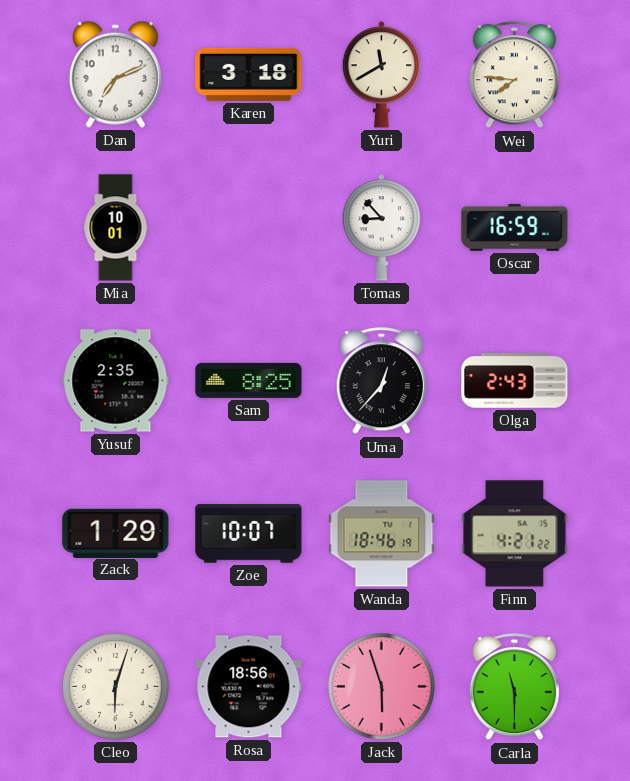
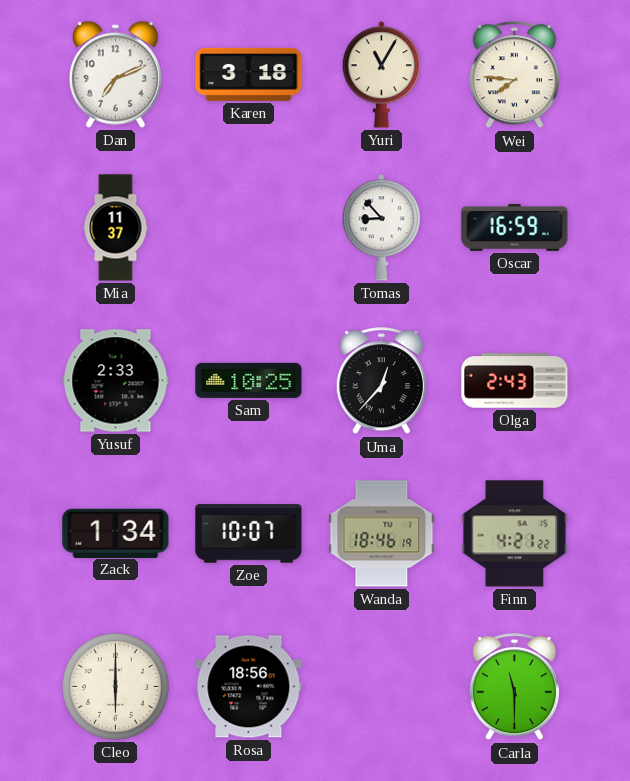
Yuri: 11:40 -> 11:05
Mia: 10:01 -> 11:37
Yusuf: 2:35 -> 2:33
Sam: 8:25 -> 10:25
Zack: 1:29 -> 1:34
Cleo: 6:03 -> 6:00
Jack: 5:57 -> none
